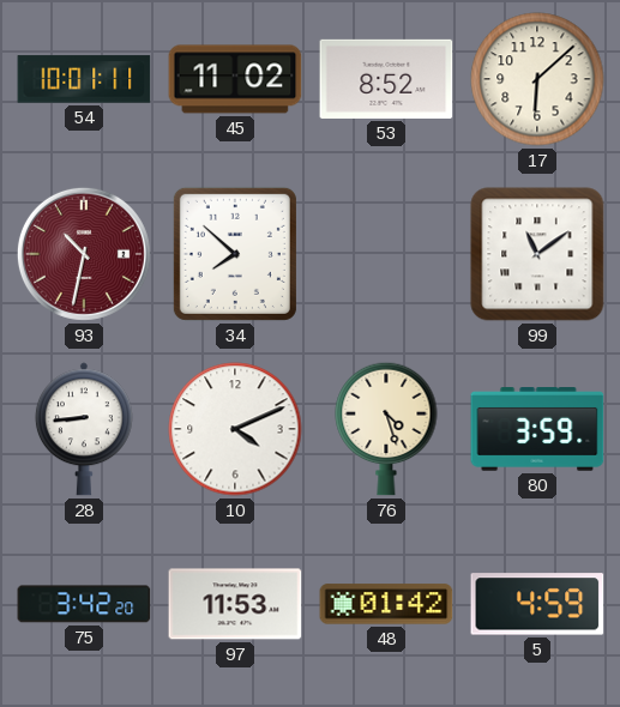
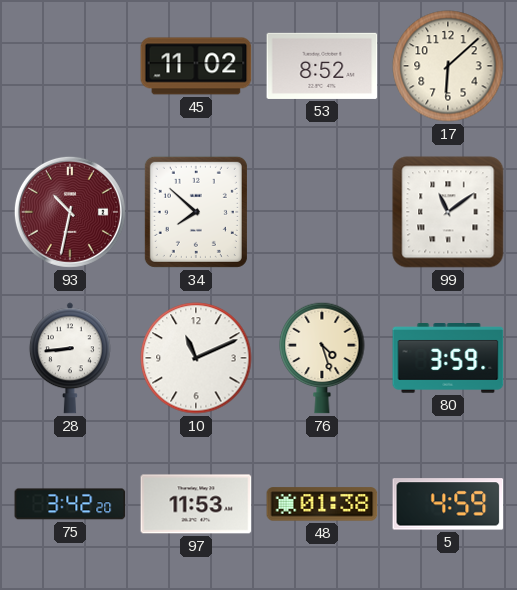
54: 10:01 -> none
10: 4:11 -> 11:11
48: 01:42 -> 01:38
